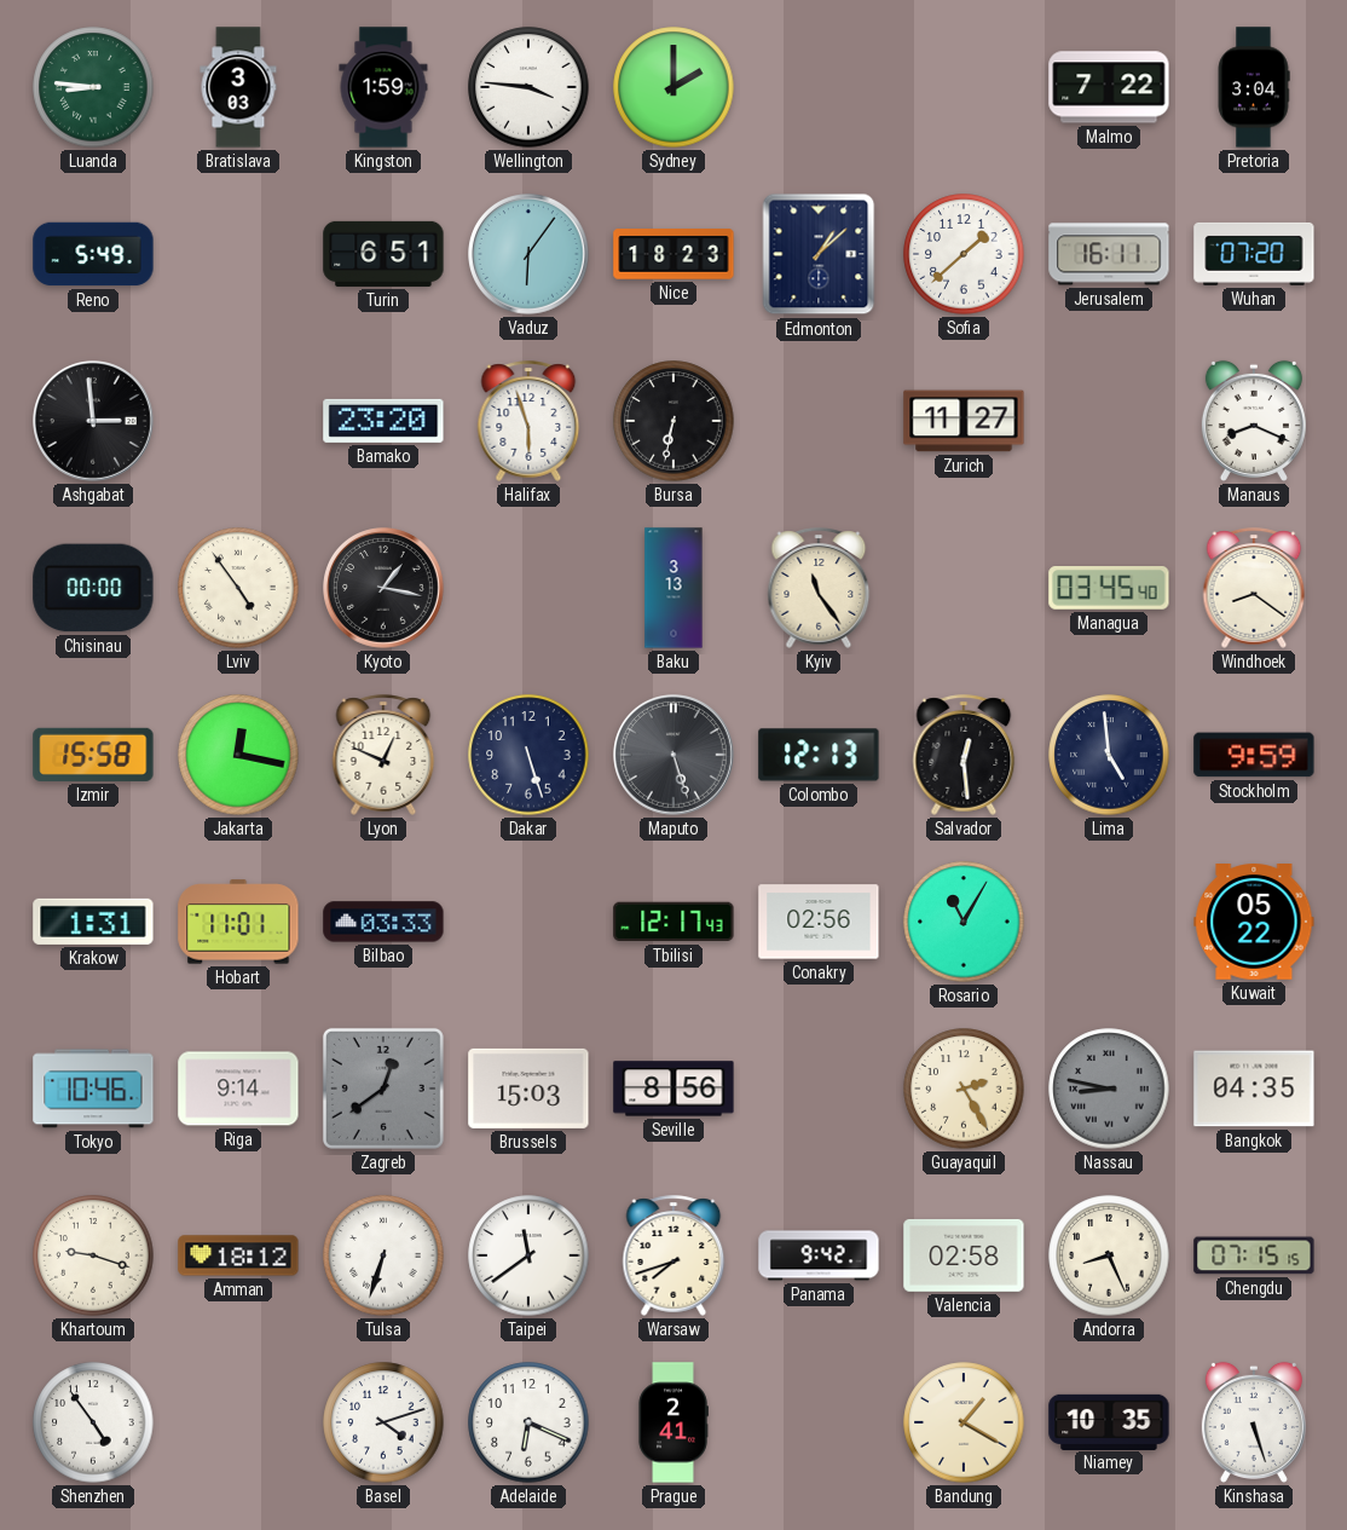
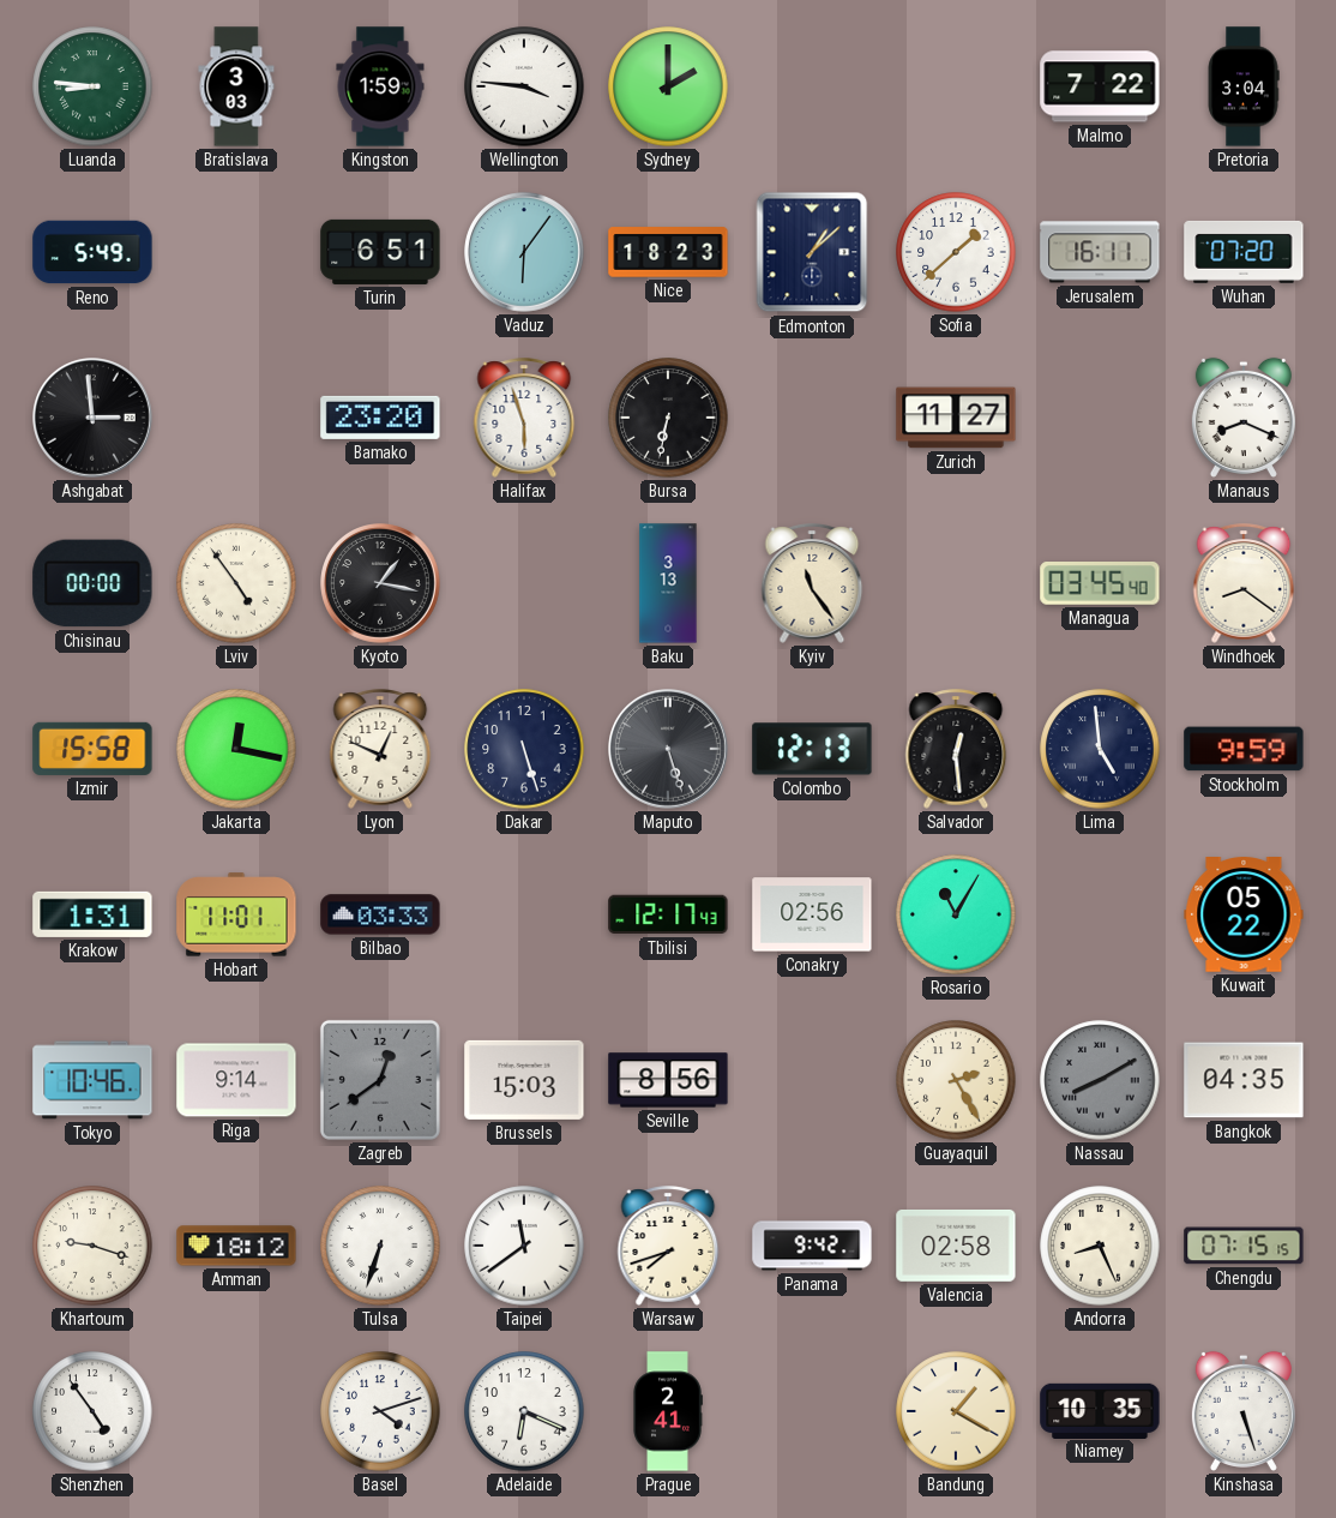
Nassau: 8:47 -> 8:10
